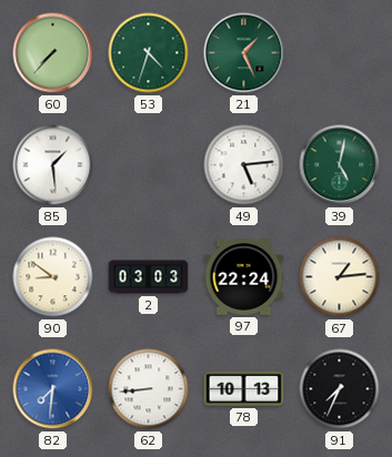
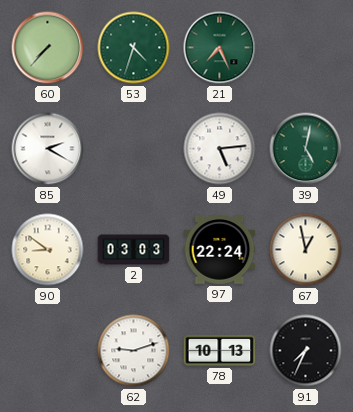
21: 1:26 -> 7:26
85: 1:29 -> 2:20
67: 1:14 -> 12:58
82: 7:31 -> none
62: 8:44 -> 9:12
